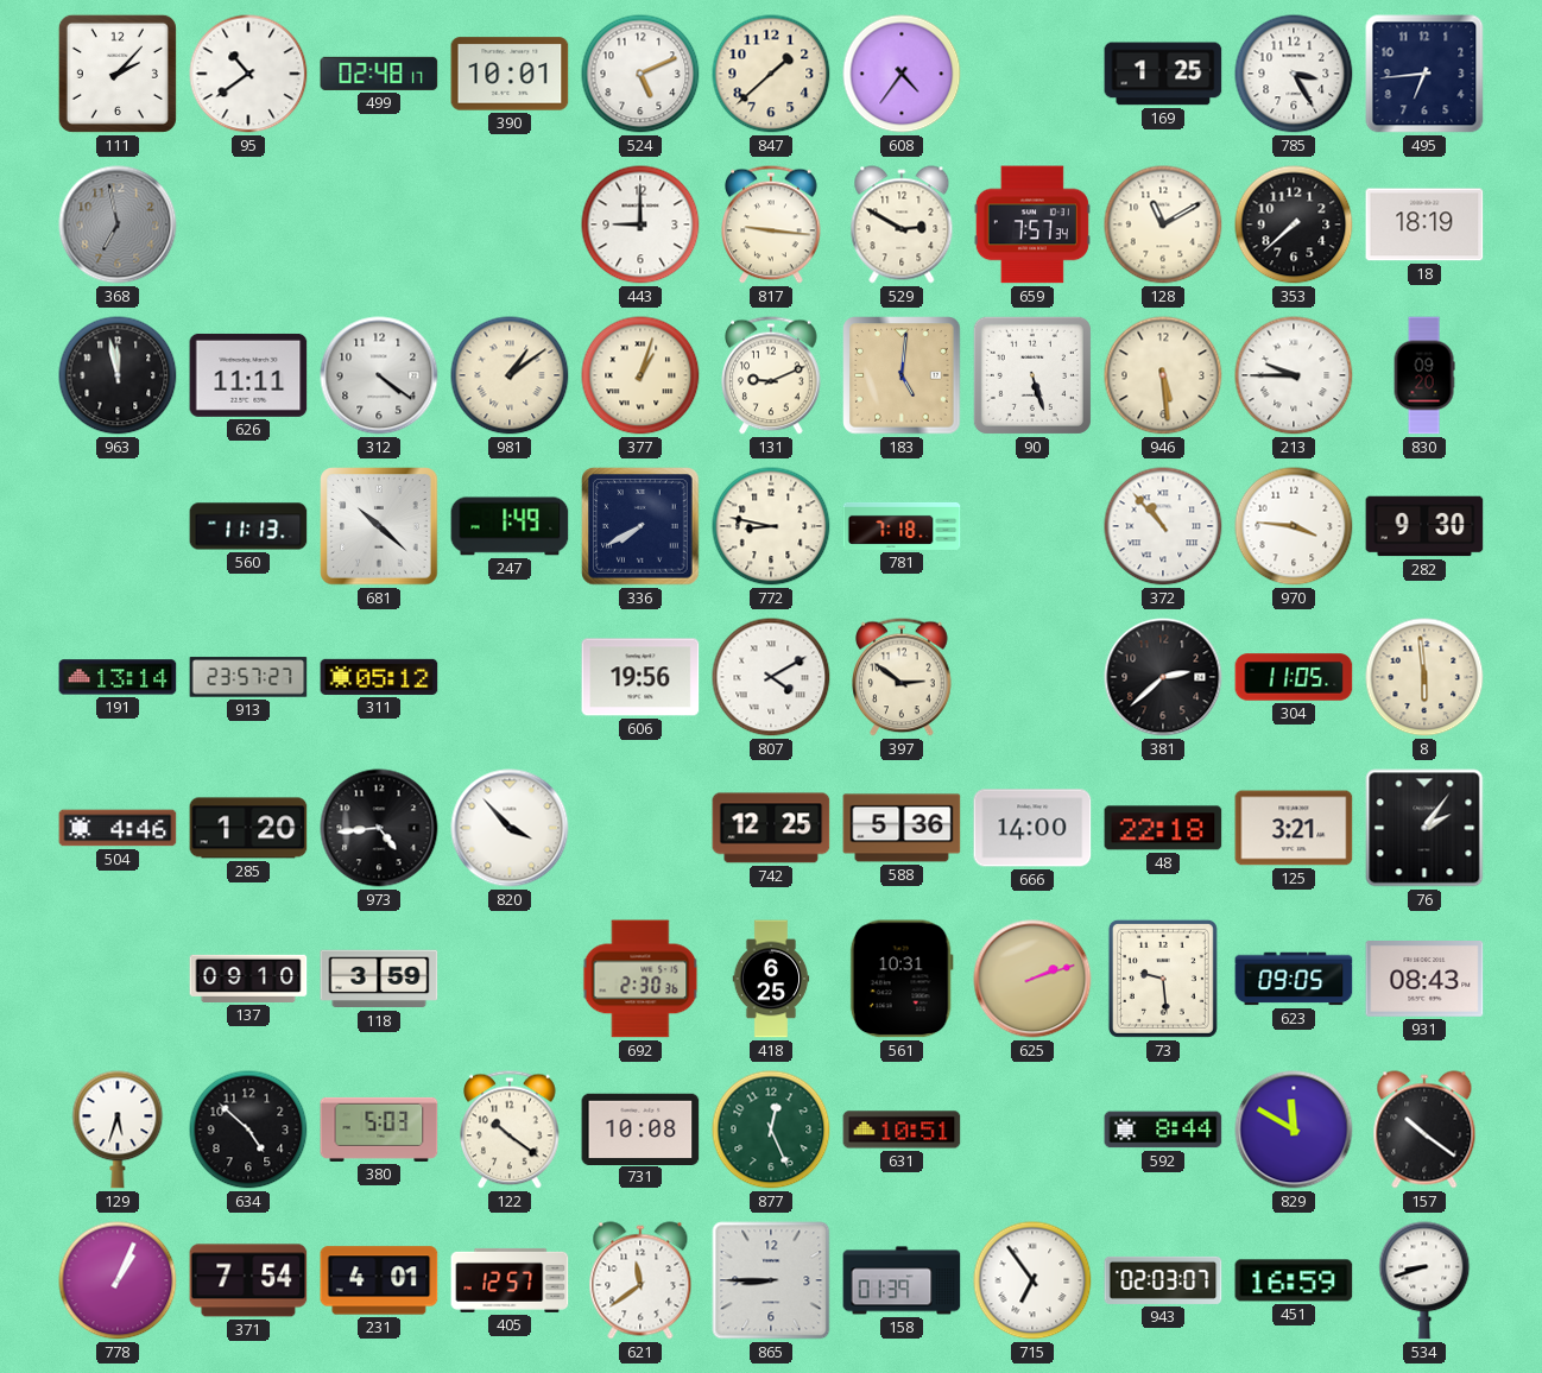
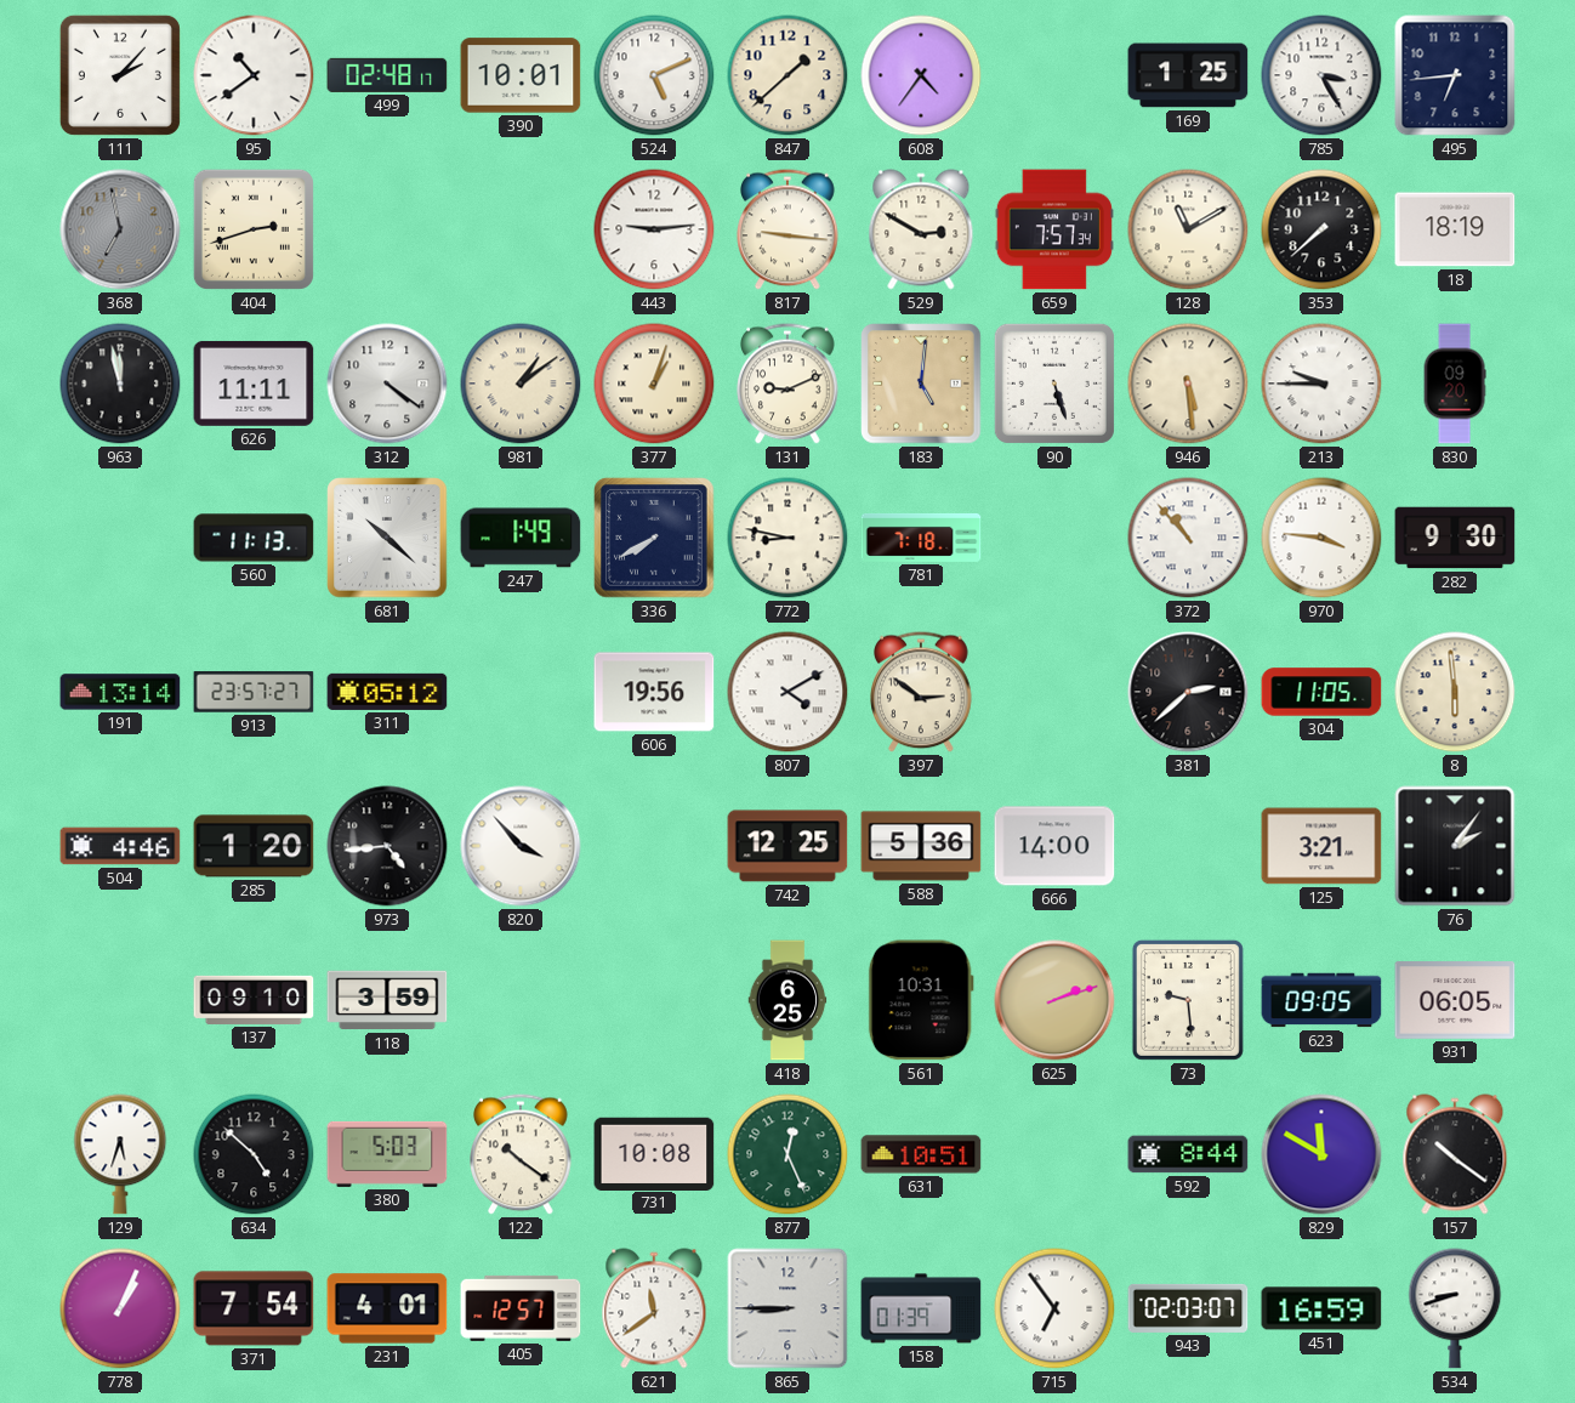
404: none -> 2:42
443: 9:00 -> 9:14
48: 22:18 -> none
692: 2:30 -> none
931: 08:43 -> 06:05
